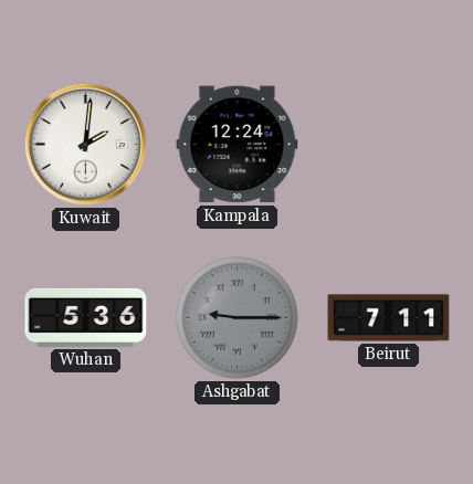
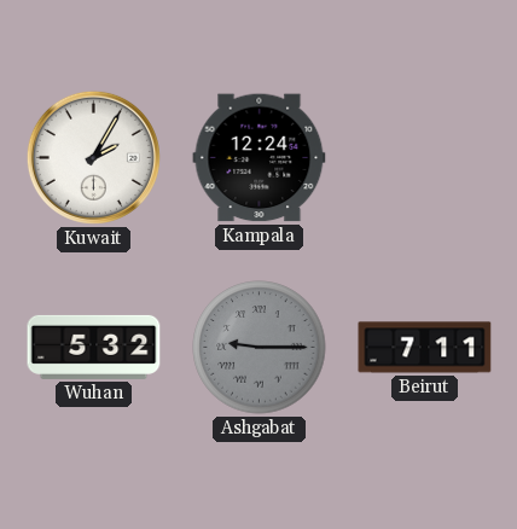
Kuwait: 2:01 -> 2:05
Wuhan: 5:36 -> 5:32
